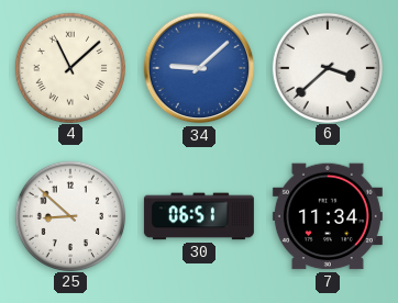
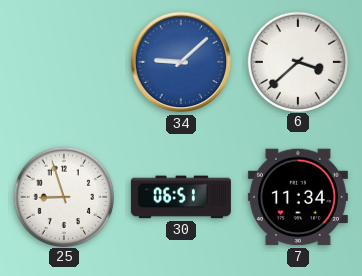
4: 11:08 -> none
25: 8:52 -> 8:57
